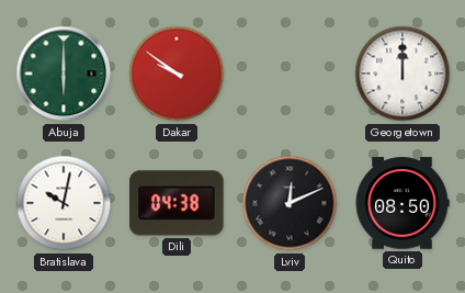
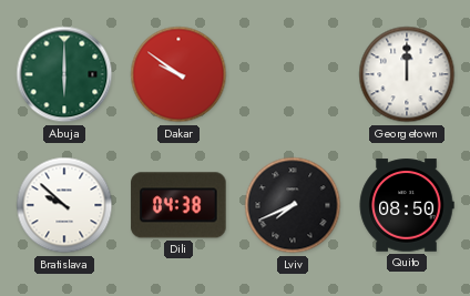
Bratislava: 10:02 -> 9:52
Lviv: 12:11 -> 7:41
